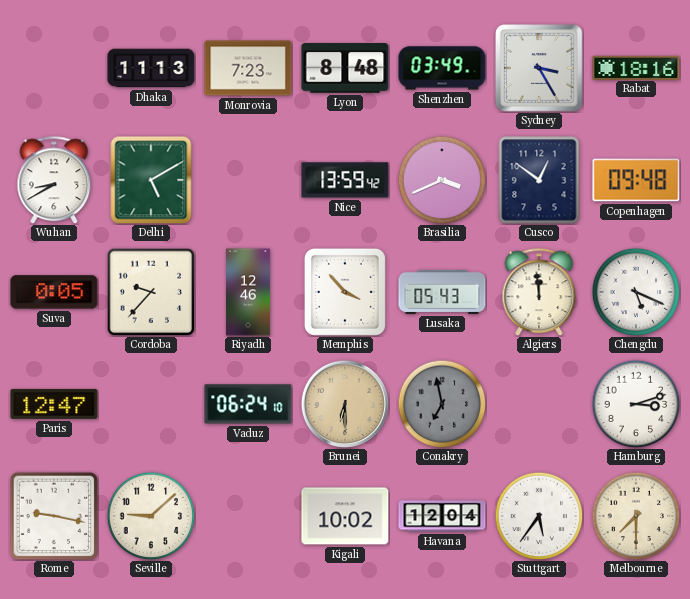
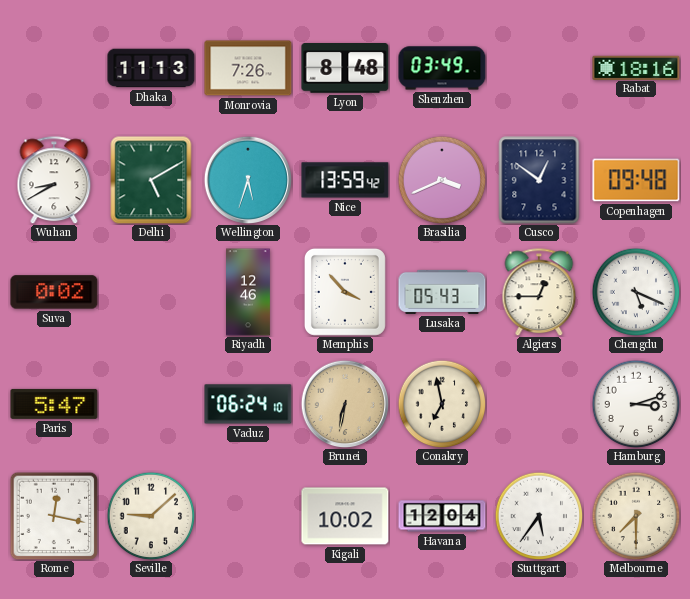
Monrovia: 7:23 -> 7:26
Sydney: 3:25 -> none
Wellington: none -> 5:33
Suva: 0:05 -> 0:02
Cordoba: 9:37 -> none
Algiers: 11:59 -> 12:45
Paris: 12:47 -> 5:47
Brunei: 6:30 -> 6:32
Conakry dial: grey -> cream
Rome: 9:17 -> 12:17
